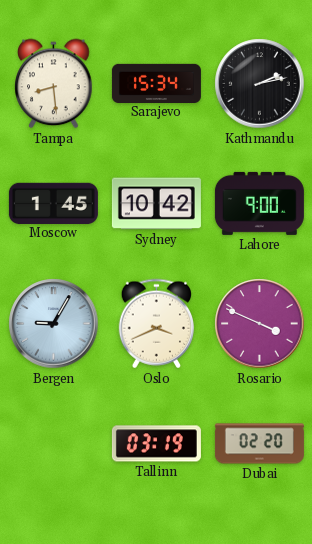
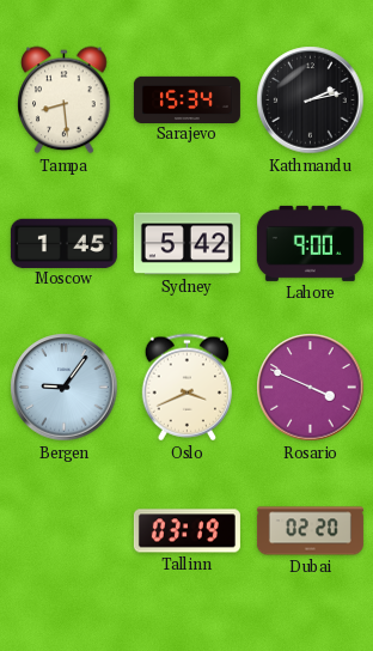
Sydney: 10:42 -> 5:42
Bergen: 9:05 -> 9:06
